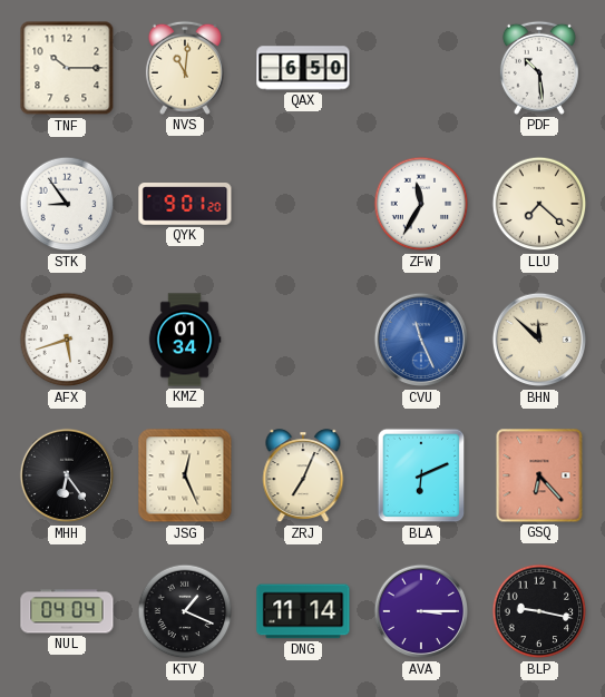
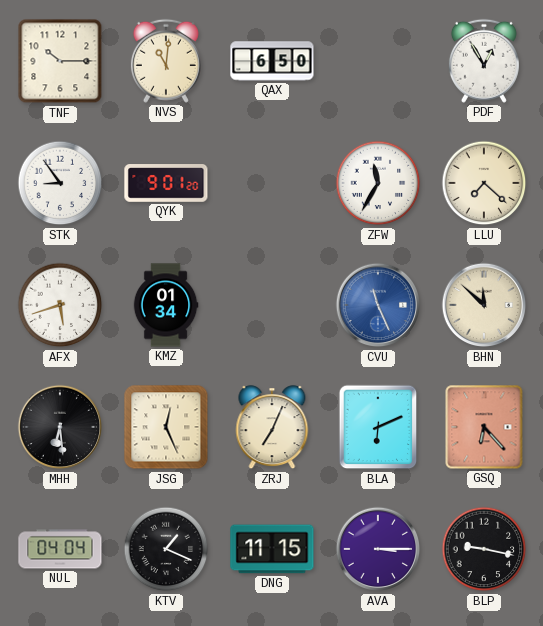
PDF: 10:29 -> 12:55
MHH: 6:24 -> 6:29
DNG: 11:14 -> 11:15
